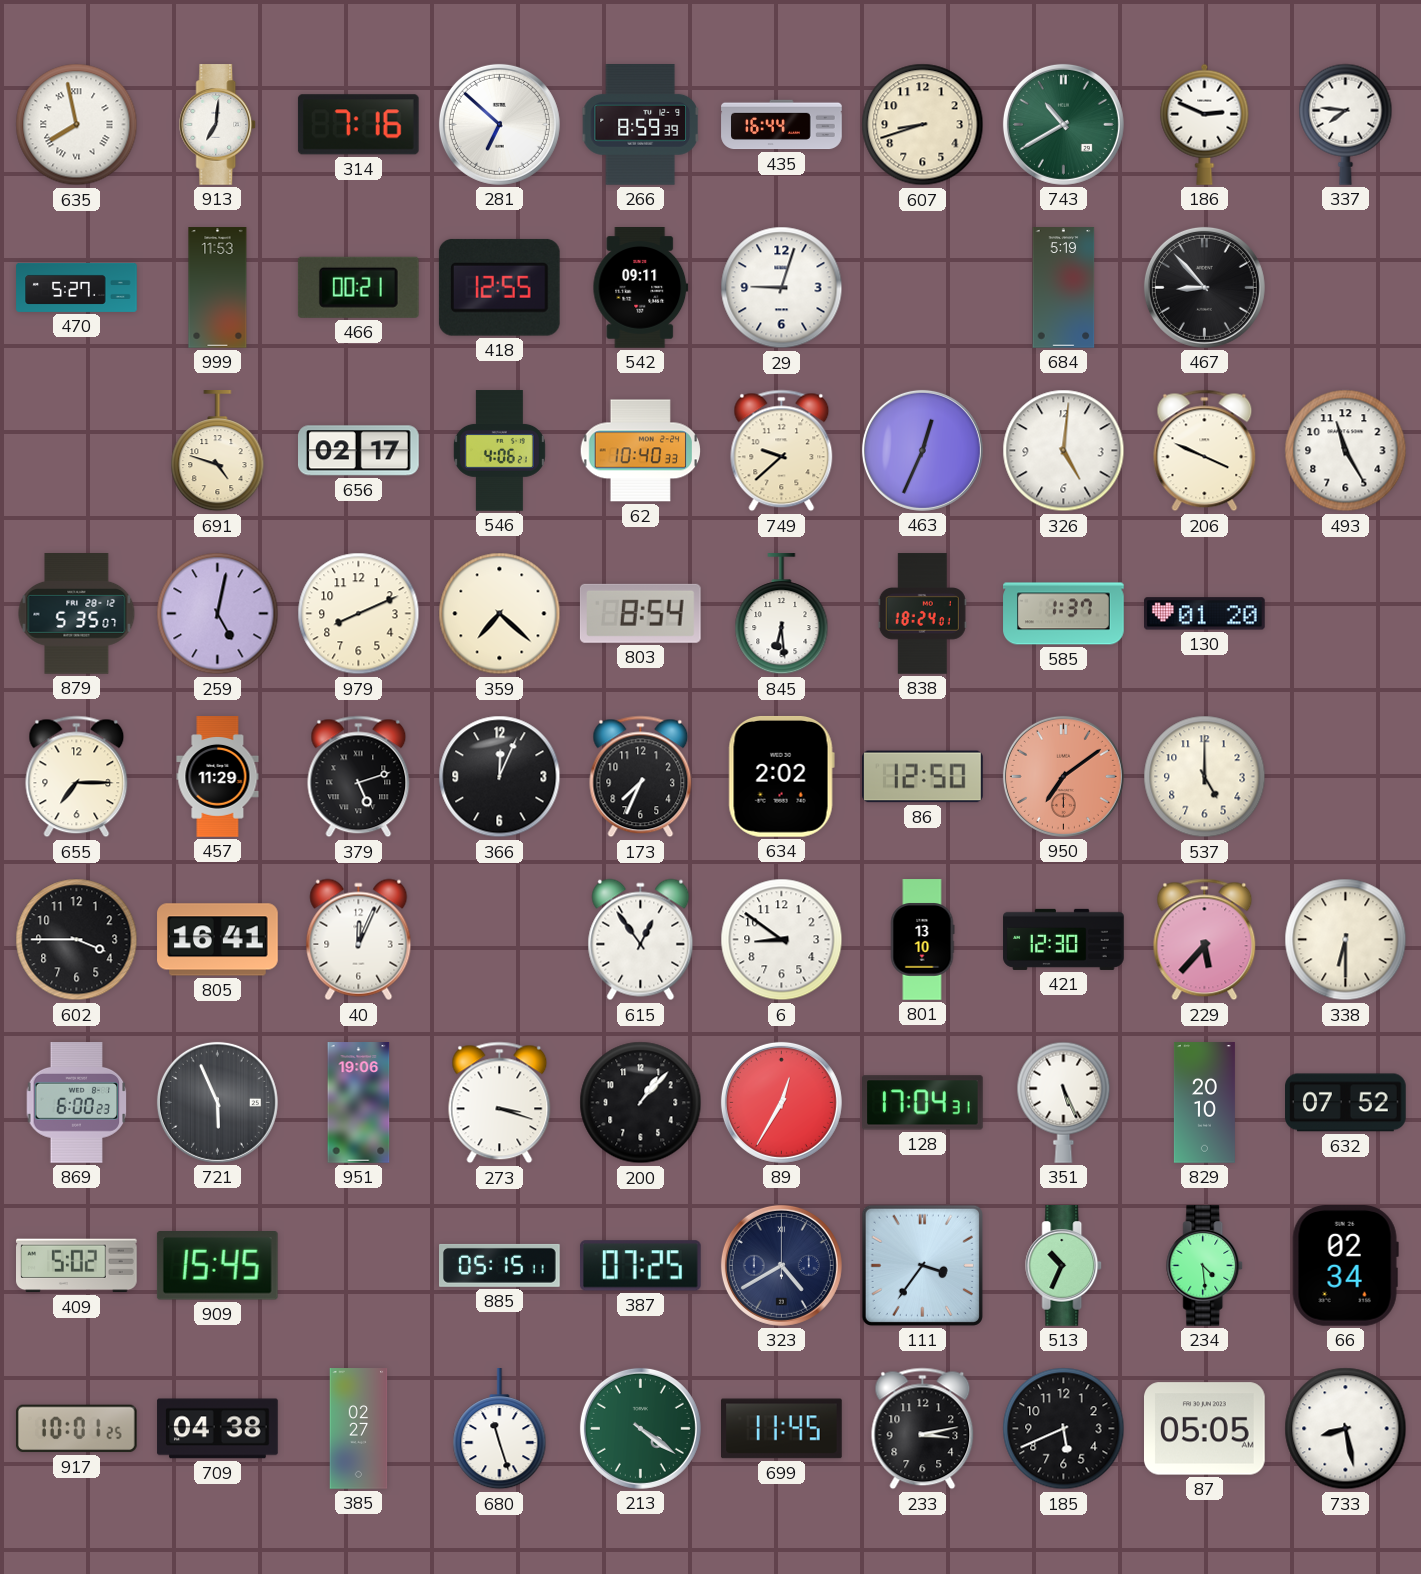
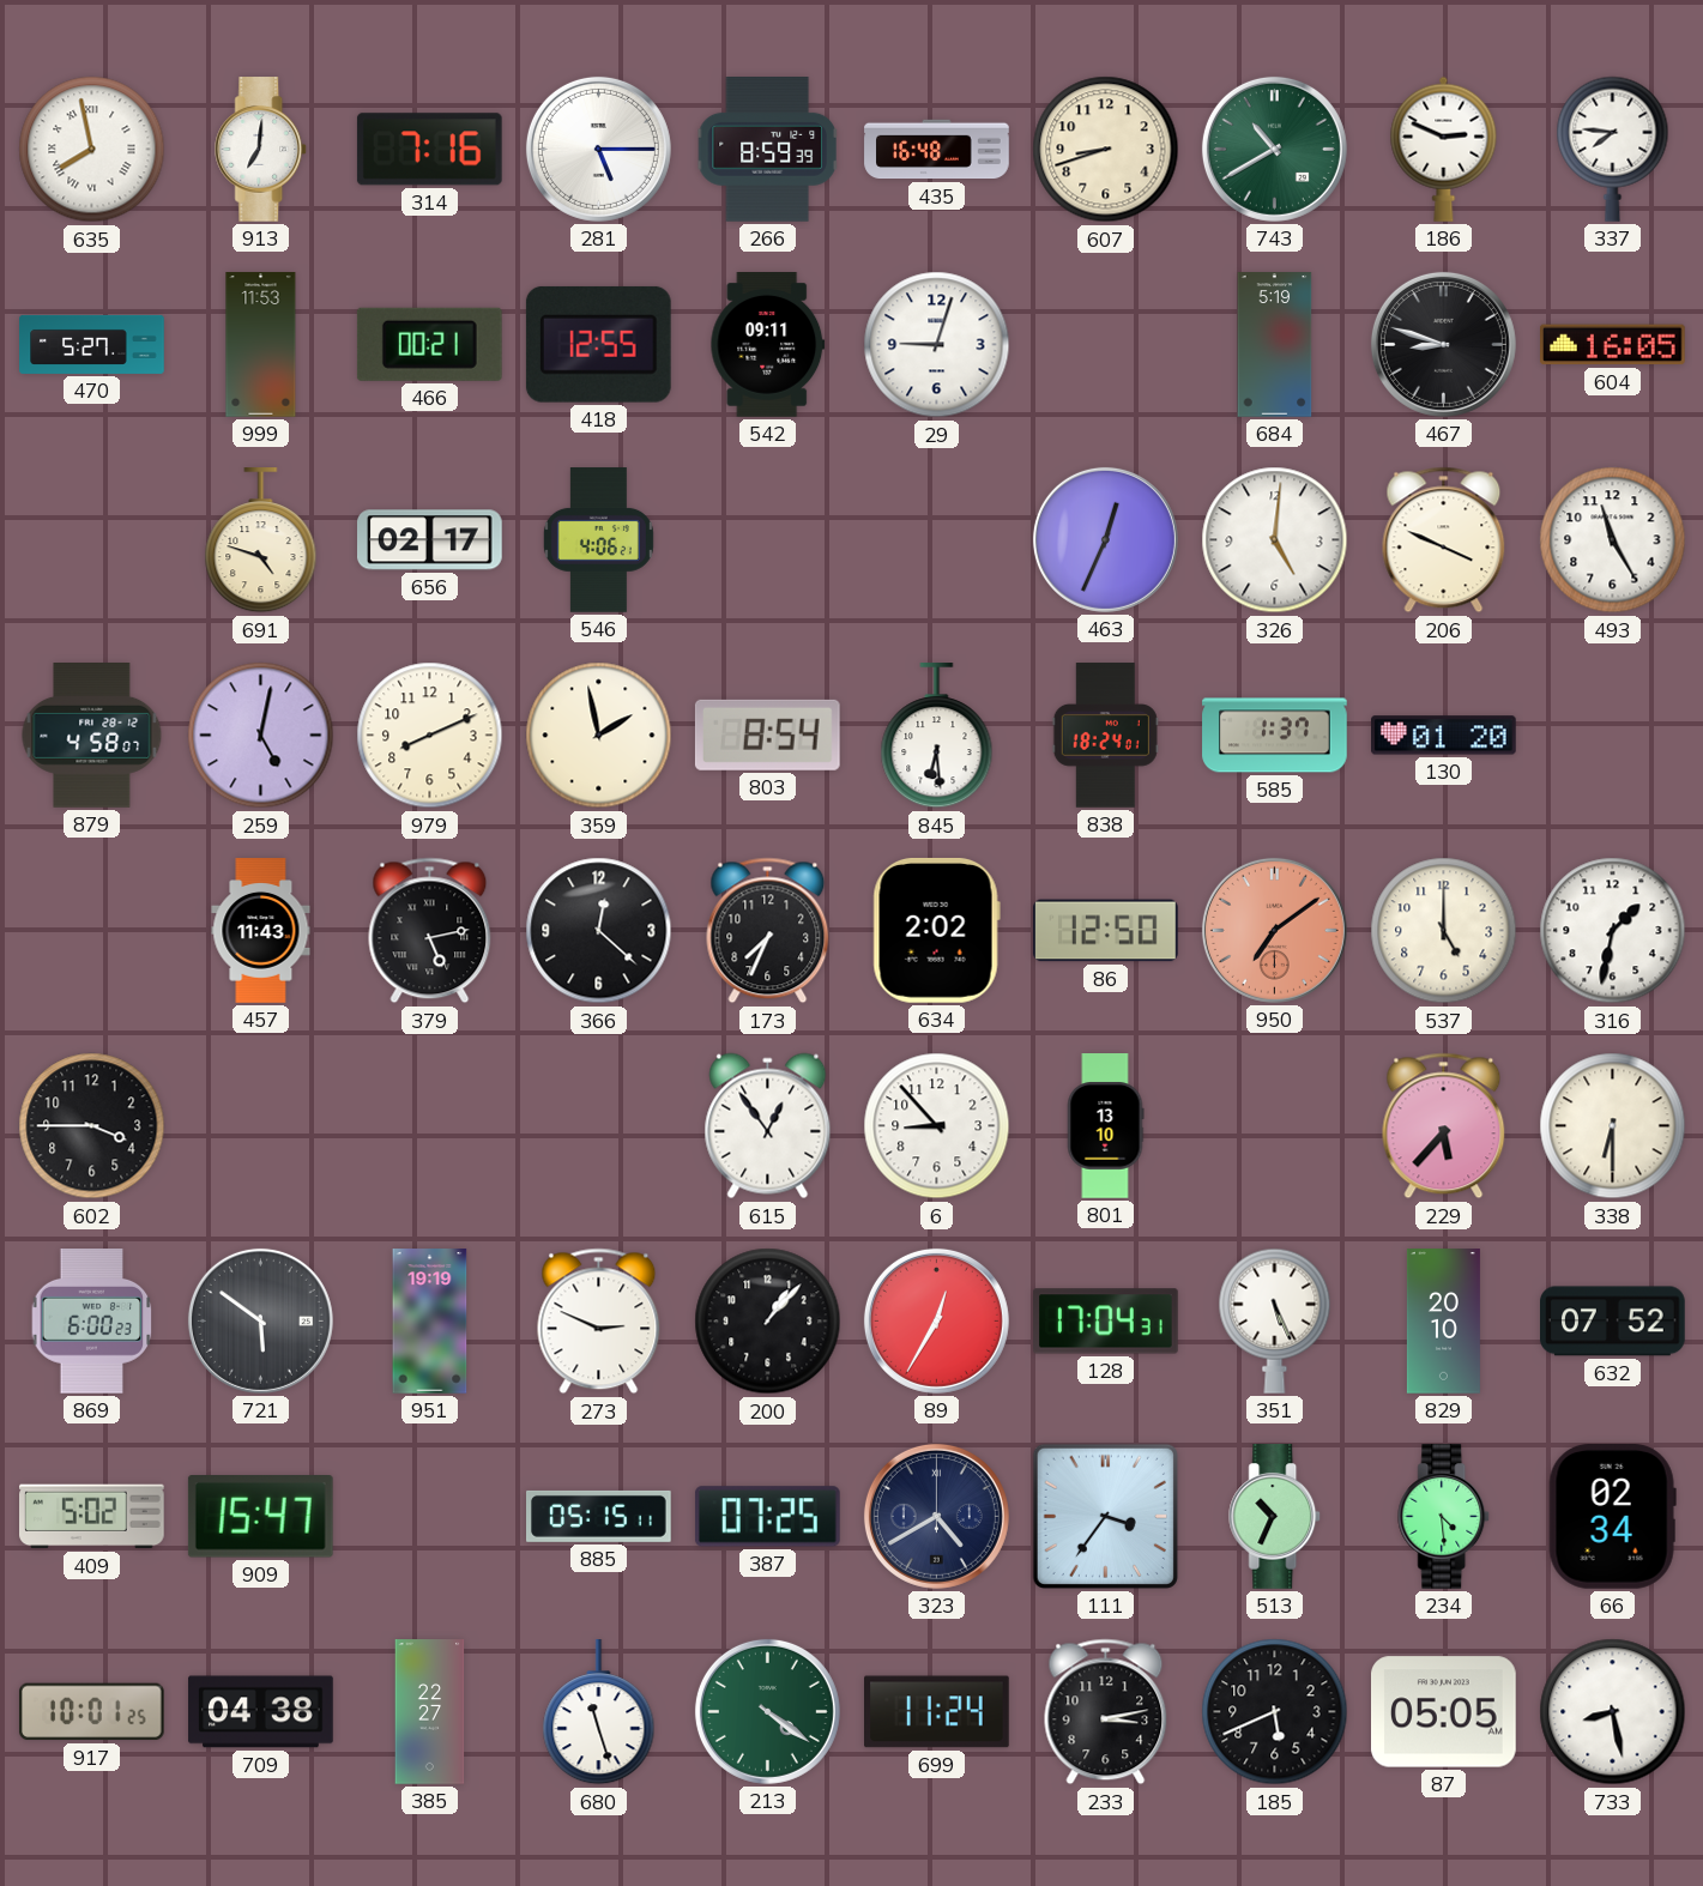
281: 6:52 -> 5:15
435: 16:44 -> 16:48
467: 8:53 -> 8:48
604: none -> 16:05
62: 10:40 -> none
749: 9:38 -> none
879: 5:35 -> 4:58
359: 7:22 -> 1:58
655: 7:15 -> none
457: 11:29 -> 11:43
379: 5:12 -> 5:13
366: 12:04 -> 12:22
316: none -> 1:32
805: 16:41 -> none
40: 12:04 -> none
6: 8:51 -> 8:53
421: 12:30 -> none
721: 5:56 -> 5:51
951: 19:06 -> 19:19
273: 3:18 -> 2:49
909: 15:45 -> 15:47
385: 02:27 -> 22:27
699: 11:45 -> 11:24
